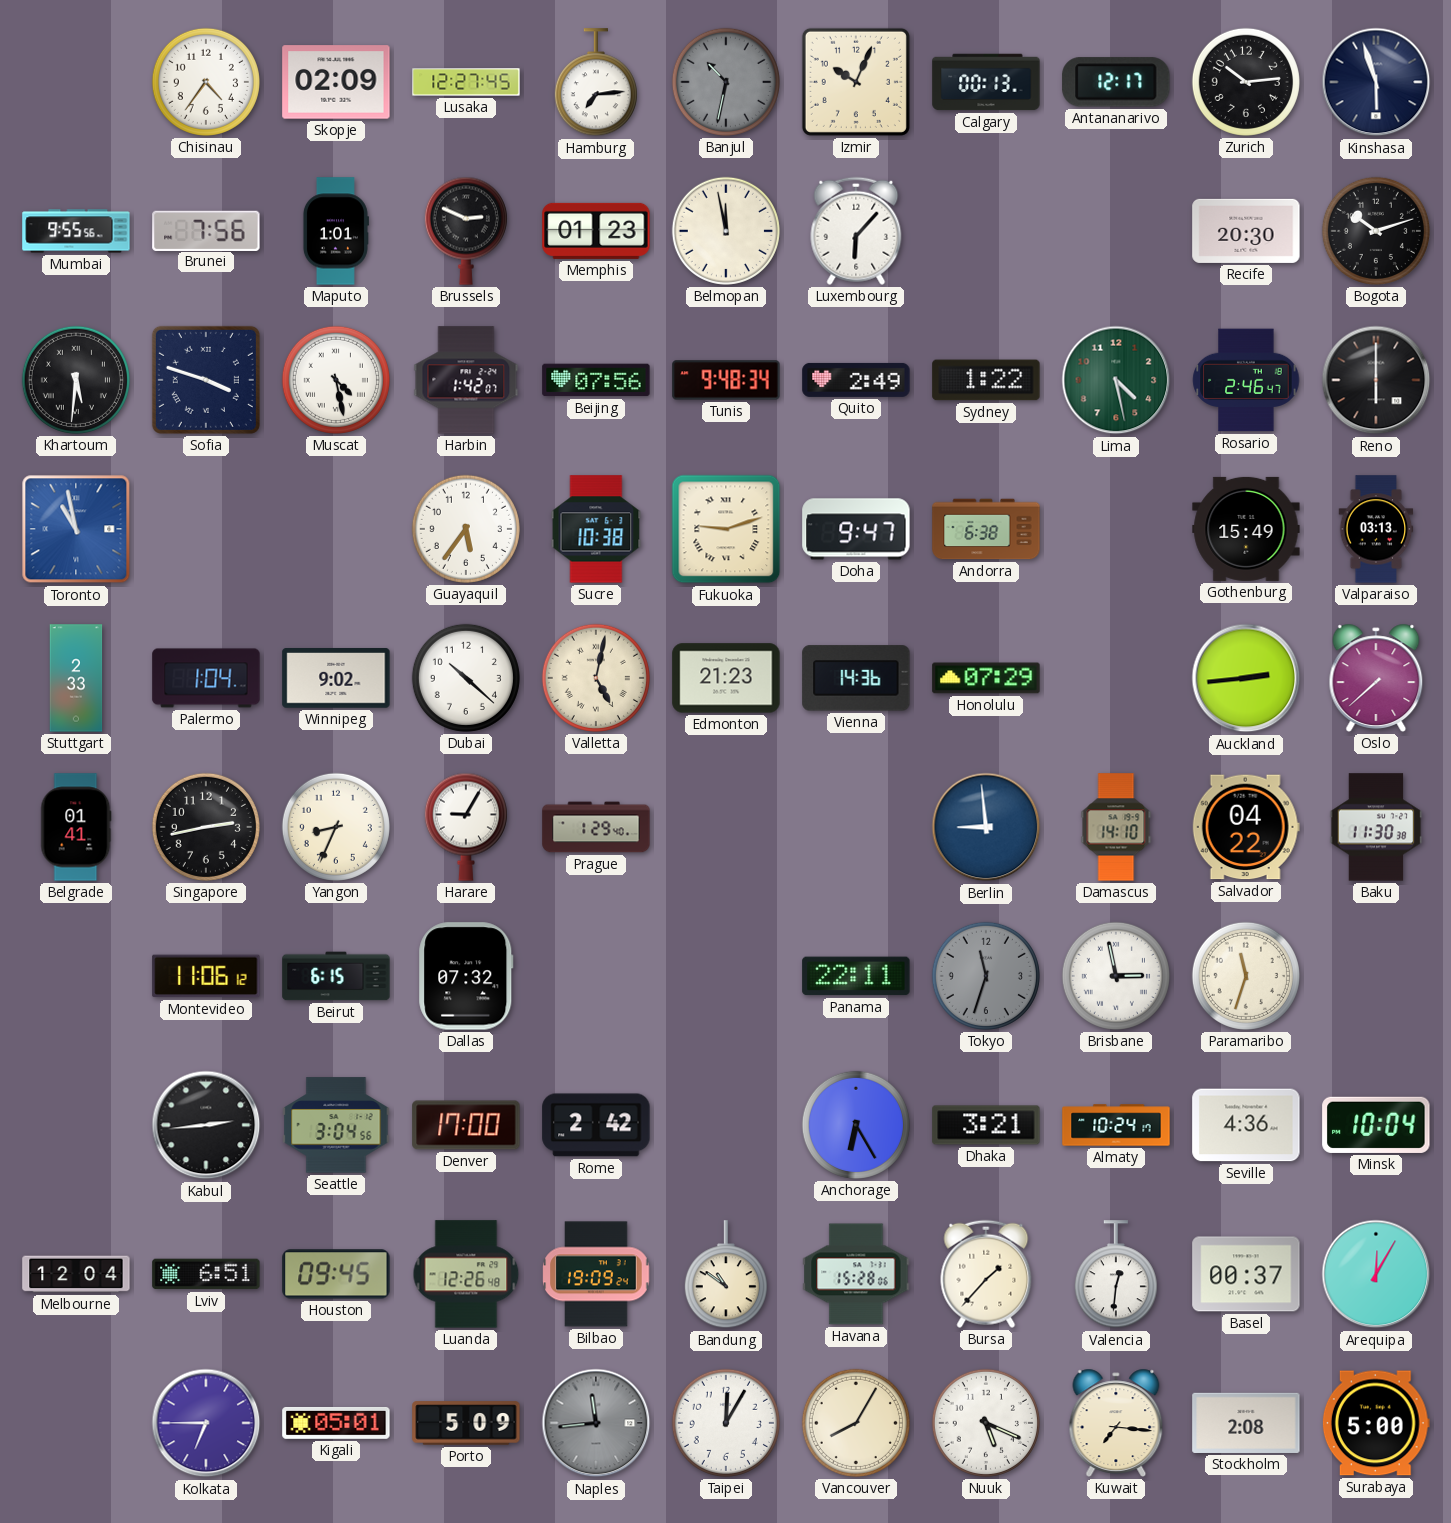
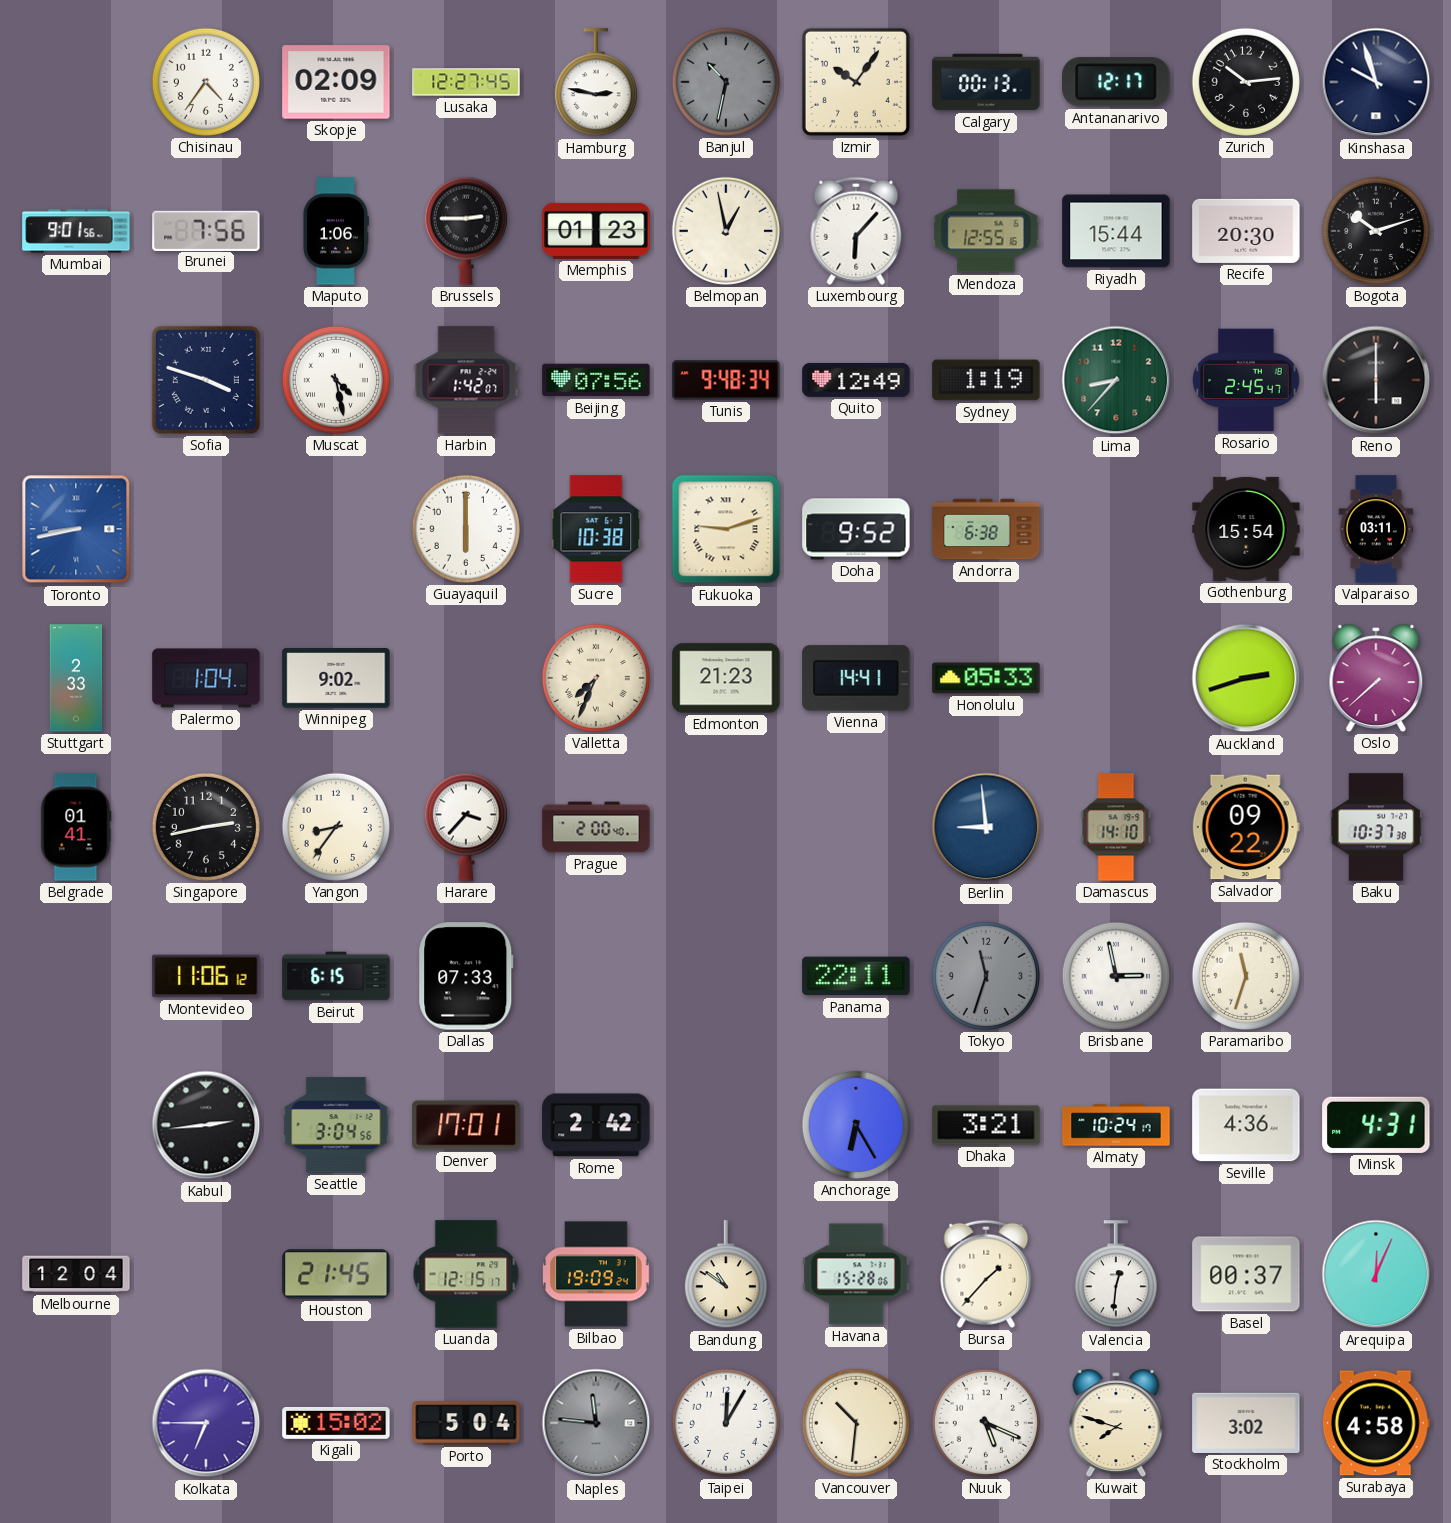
Hamburg: 7:14 -> 2:47
Izmir: 10:04 -> 10:06
Kinshasa: 5:57 -> 9:57
Mumbai: 9:55 -> 9:01
Maputo: 1:01 -> 1:06
Brussels: 2:49 -> 2:45
Belmopan: 11:58 -> 12:58
Mendoza: none -> 12:55
Riyadh: none -> 15:44
Khartoum: 5:31 -> none
Quito: 2:49 -> 12:49
Sydney: 1:22 -> 1:19
Lima: 4:28 -> 8:37
Rosario: 2:46 -> 2:45
Toronto: 10:58 -> 8:43
Guayaquil: 5:36 -> 6:00
Doha: 9:47 -> 9:52
Gothenburg: 15:49 -> 15:54
Valparaiso: 03:13 -> 03:11
Dubai: 10:22 -> none
Valletta: 5:02 -> 7:34
Vienna: 14:36 -> 14:41
Honolulu: 07:29 -> 05:33
Auckland: 2:44 -> 2:42
Yangon: 8:34 -> 8:36
Harare: 9:05 -> 3:37
Prague: 1:29 -> 2:00
Salvador: 04:22 -> 09:22
Baku: 11:30 -> 10:37
Dallas: 07:32 -> 07:33
Denver: 17:00 -> 17:01
Minsk: 10:04 -> 4:31
Lviv: 6:51 -> none
Houston: 09:45 -> 21:45
Luanda: 12:26 -> 12:15
Arequipa: 12:05 -> 12:04
Kigali: 05:01 -> 15:02
Porto: 5:09 -> 5:04
Naples: 11:44 -> 11:46
Vancouver: 8:05 -> 10:31
Kuwait: 7:16 -> 7:48
Stockholm: 2:08 -> 3:02
Surabaya: 5:00 -> 4:58
